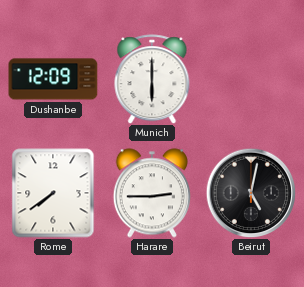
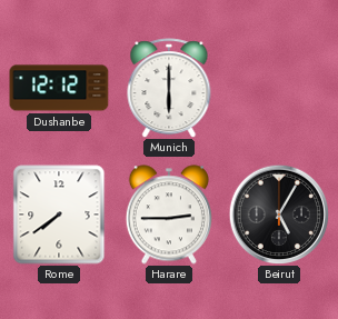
Dushanbe: 12:09 -> 12:12
Beirut: 5:02 -> 5:05
